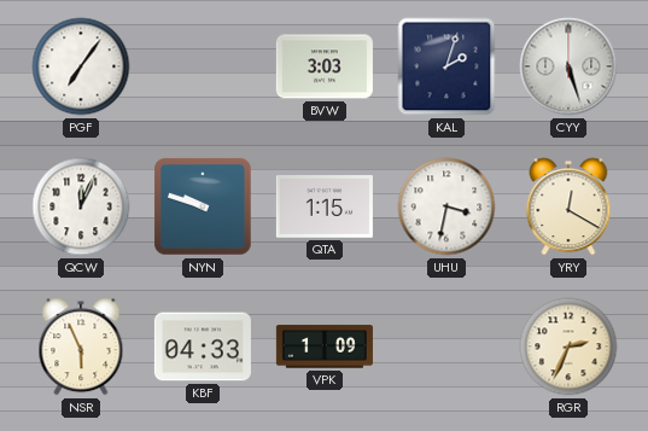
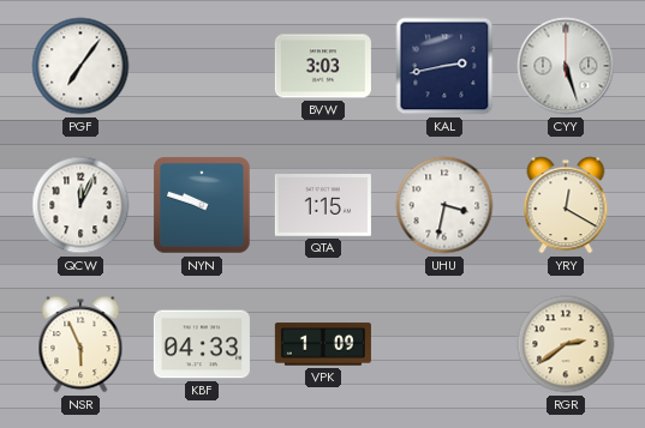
KAL: 2:03 -> 2:43
RGR: 2:34 -> 2:39
